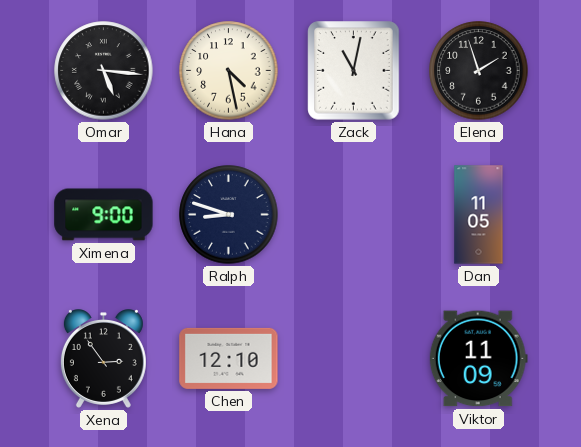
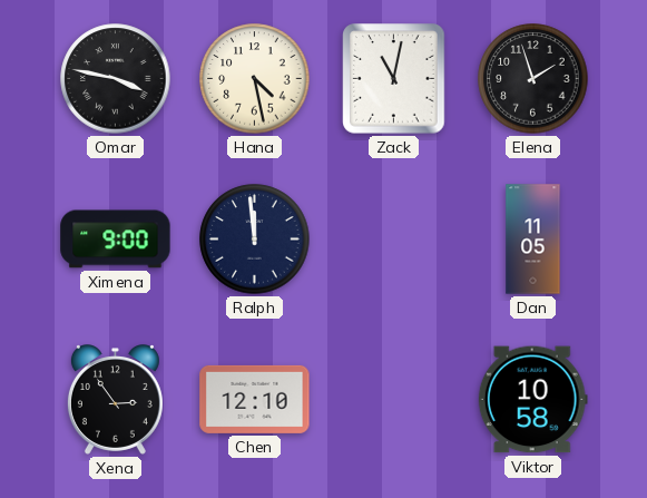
Omar: 5:16 -> 3:47
Ralph: 8:48 -> 11:59
Viktor: 11:09 -> 10:58
